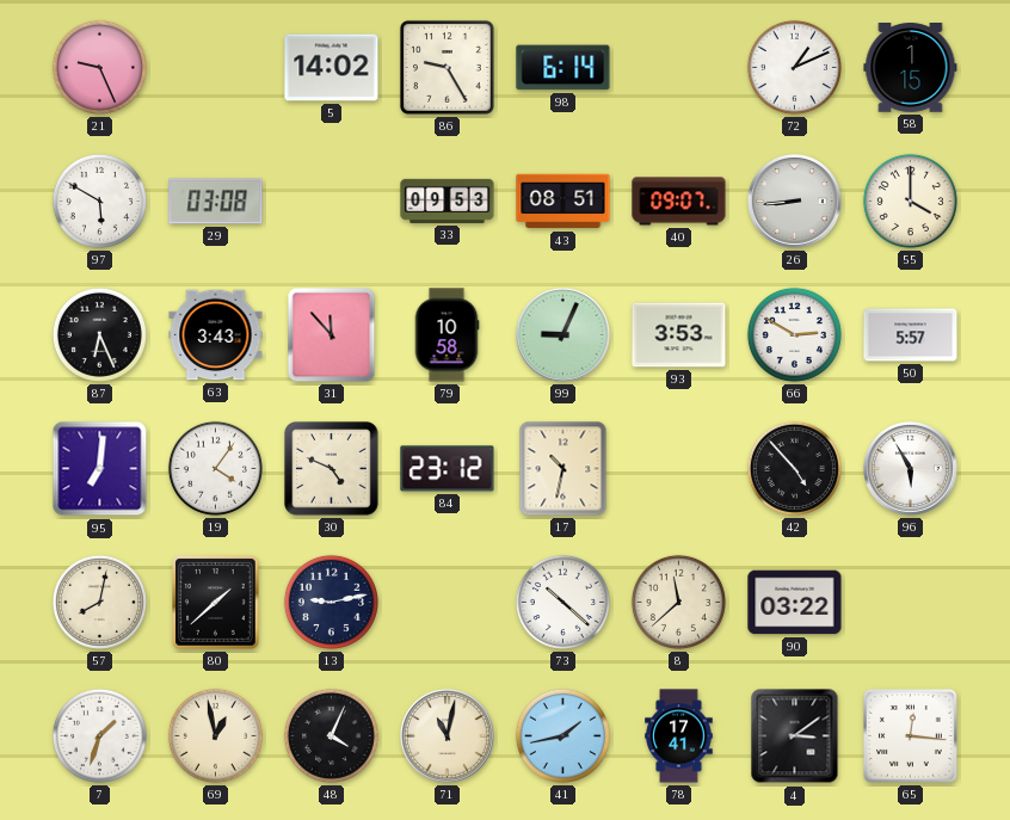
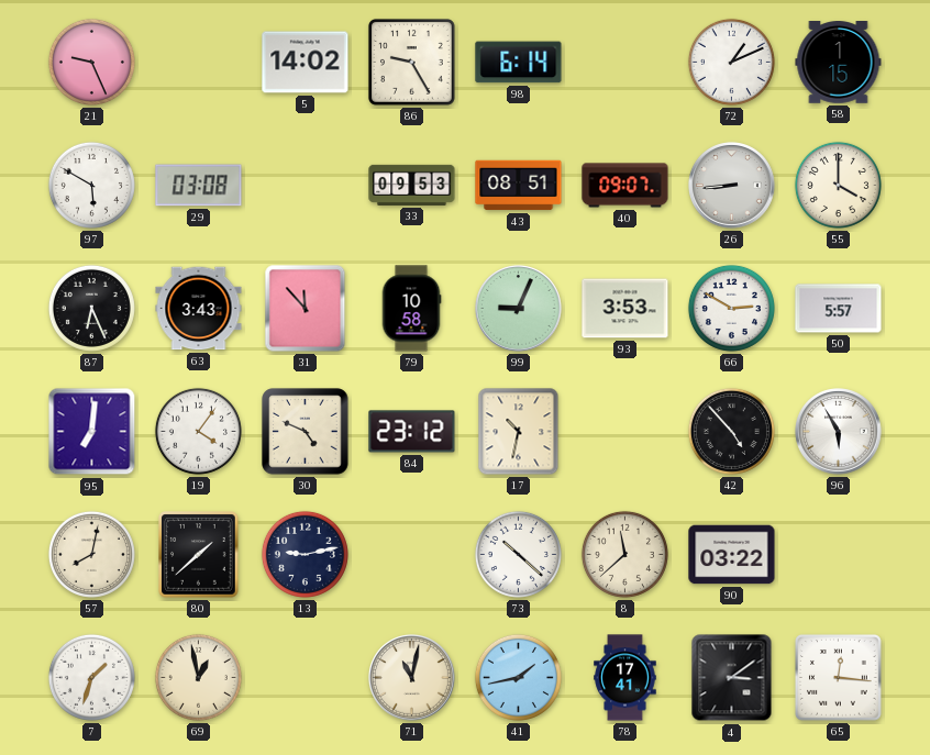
48: 4:04 -> none
